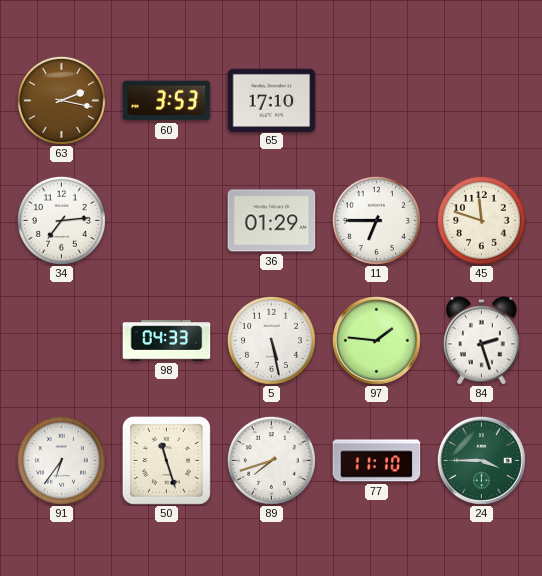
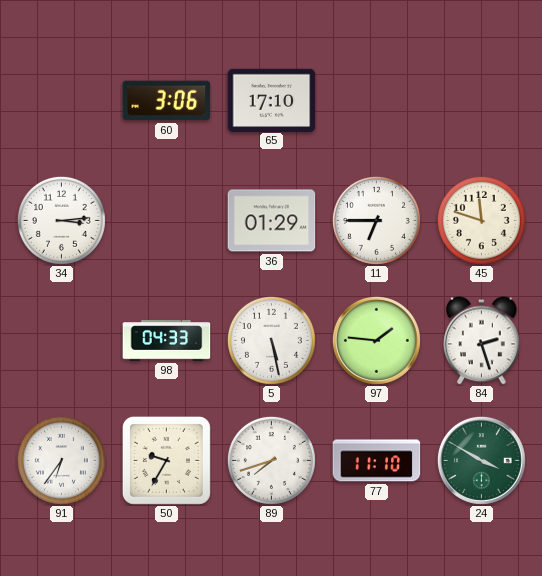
63: 2:17 -> none
60: 3:53 -> 3:06
34: 7:14 -> 3:14
50: 11:27 -> 9:35
24: 3:45 -> 3:50
